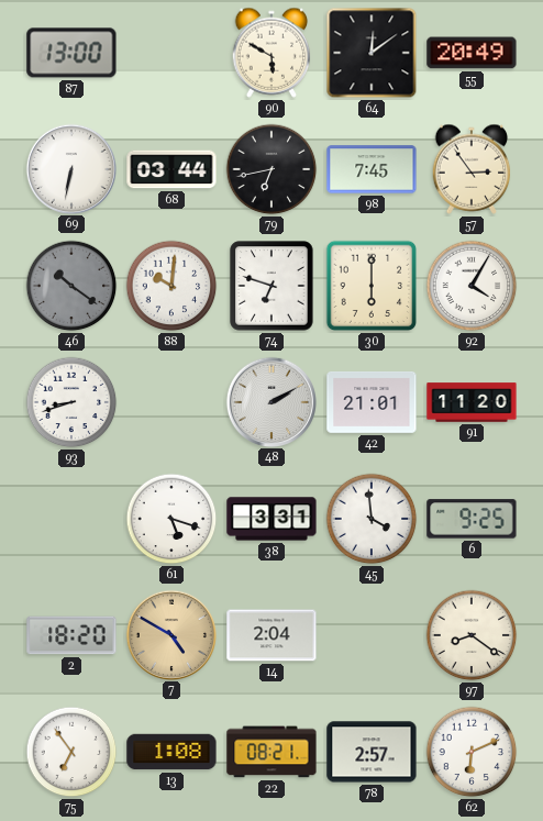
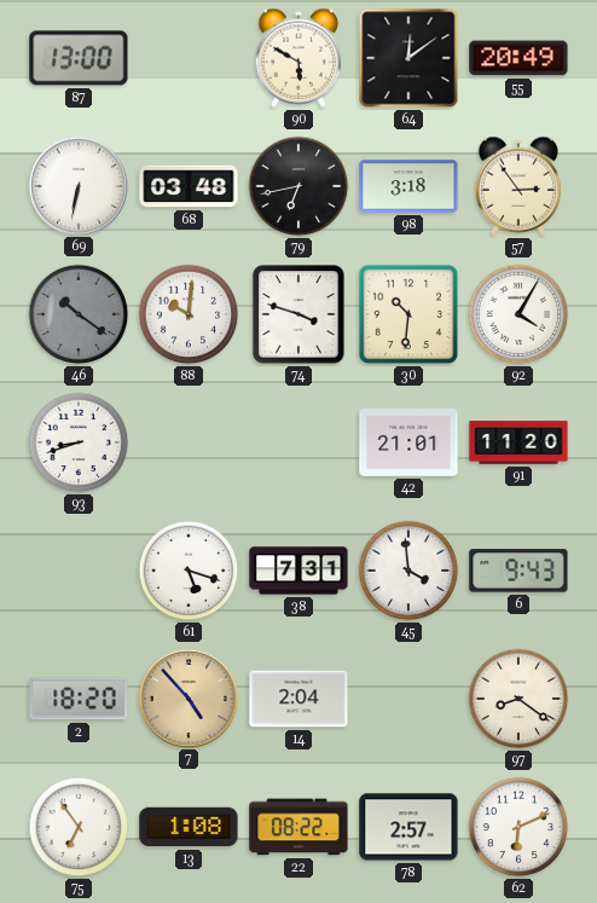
68: 03:44 -> 03:48
98: 7:45 -> 3:18
74: 6:48 -> 3:48
30: 6:00 -> 10:31
48: 2:10 -> none
38: 3:31 -> 7:31
6: 9:25 -> 9:43
7: 4:50 -> 4:53
22: 08:21 -> 08:22
